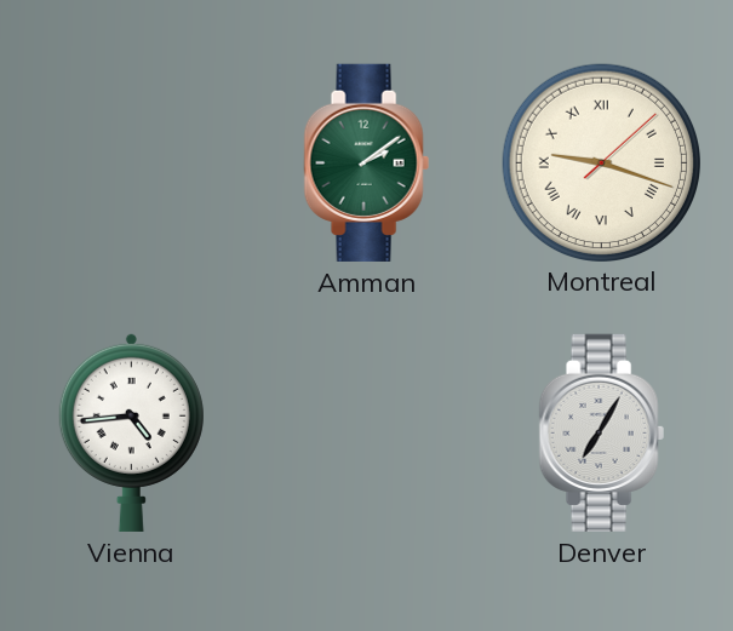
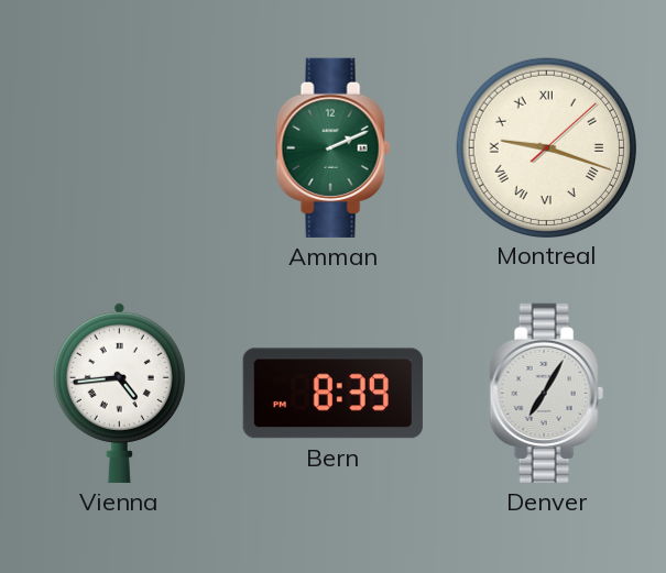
Amman: 2:09 -> 2:11
Bern: none -> 8:39
